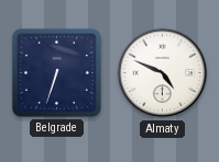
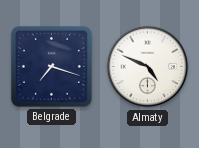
Belgrade: 6:33 -> 7:18
